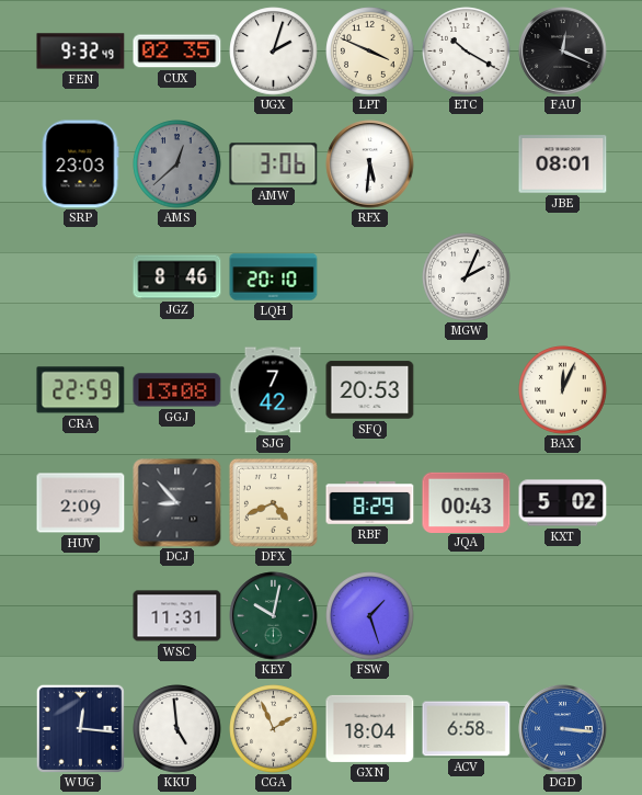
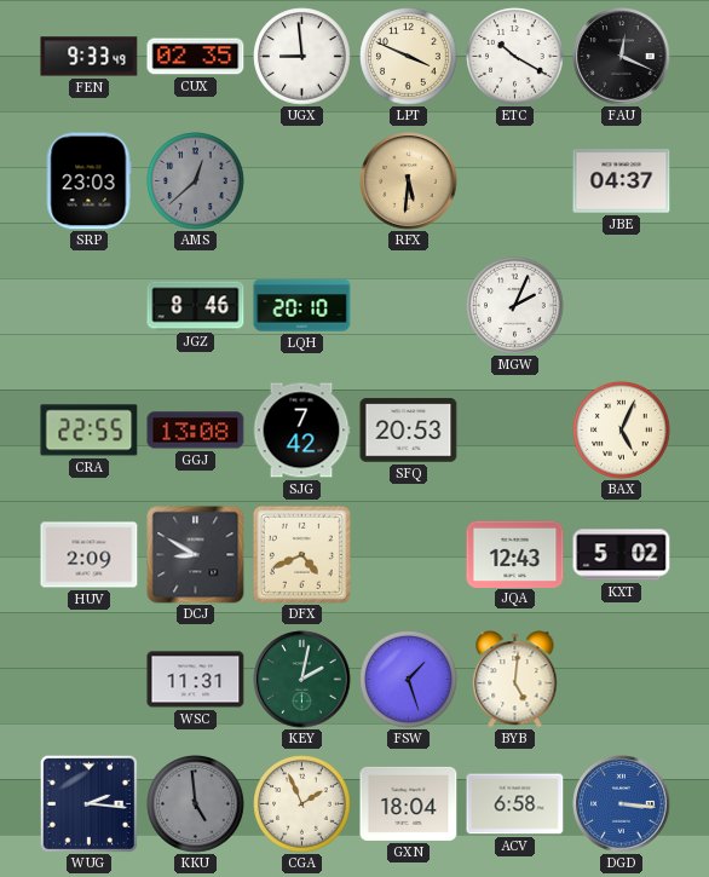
FEN: 9:32 -> 9:33
UGX: 2:03 -> 8:59
AMW: 3:06 -> none
RFX dial: white -> champagne
JBE: 08:01 -> 04:37
CRA: 22:59 -> 22:55
BAX: 12:04 -> 5:04
DCJ: 8:53 -> 8:50
RBF: 8:29 -> none
JQA: 00:43 -> 12:43
KEY: 10:02 -> 2:02
BYB: none -> 5:01
WUG: 12:16 -> 2:16
KKU dial: white -> grey
